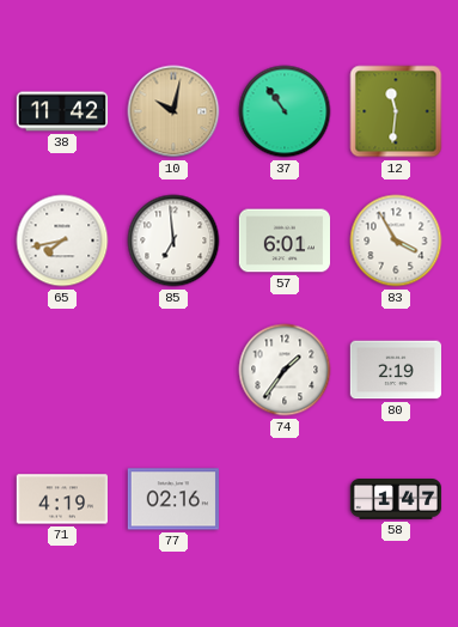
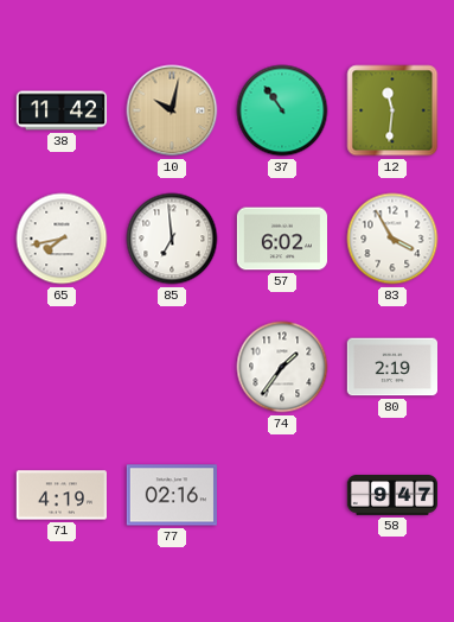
57: 6:01 -> 6:02
58: 1:47 -> 9:47
